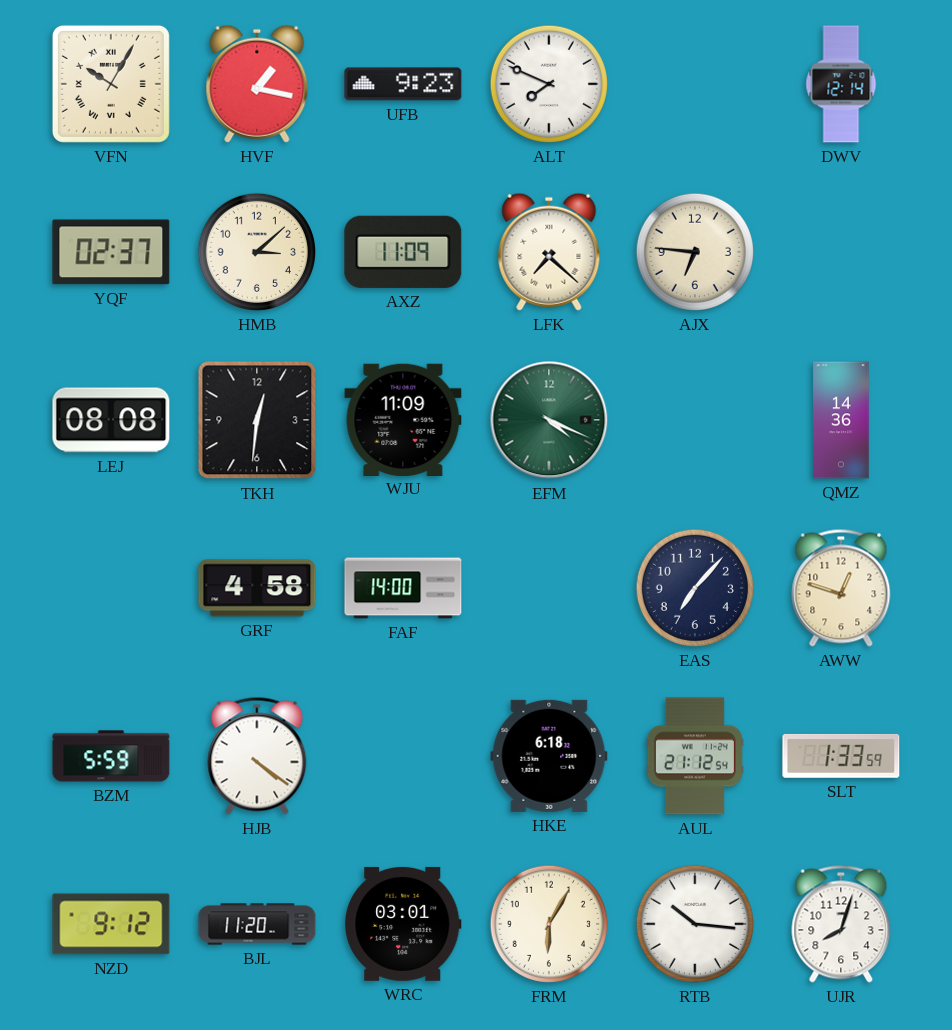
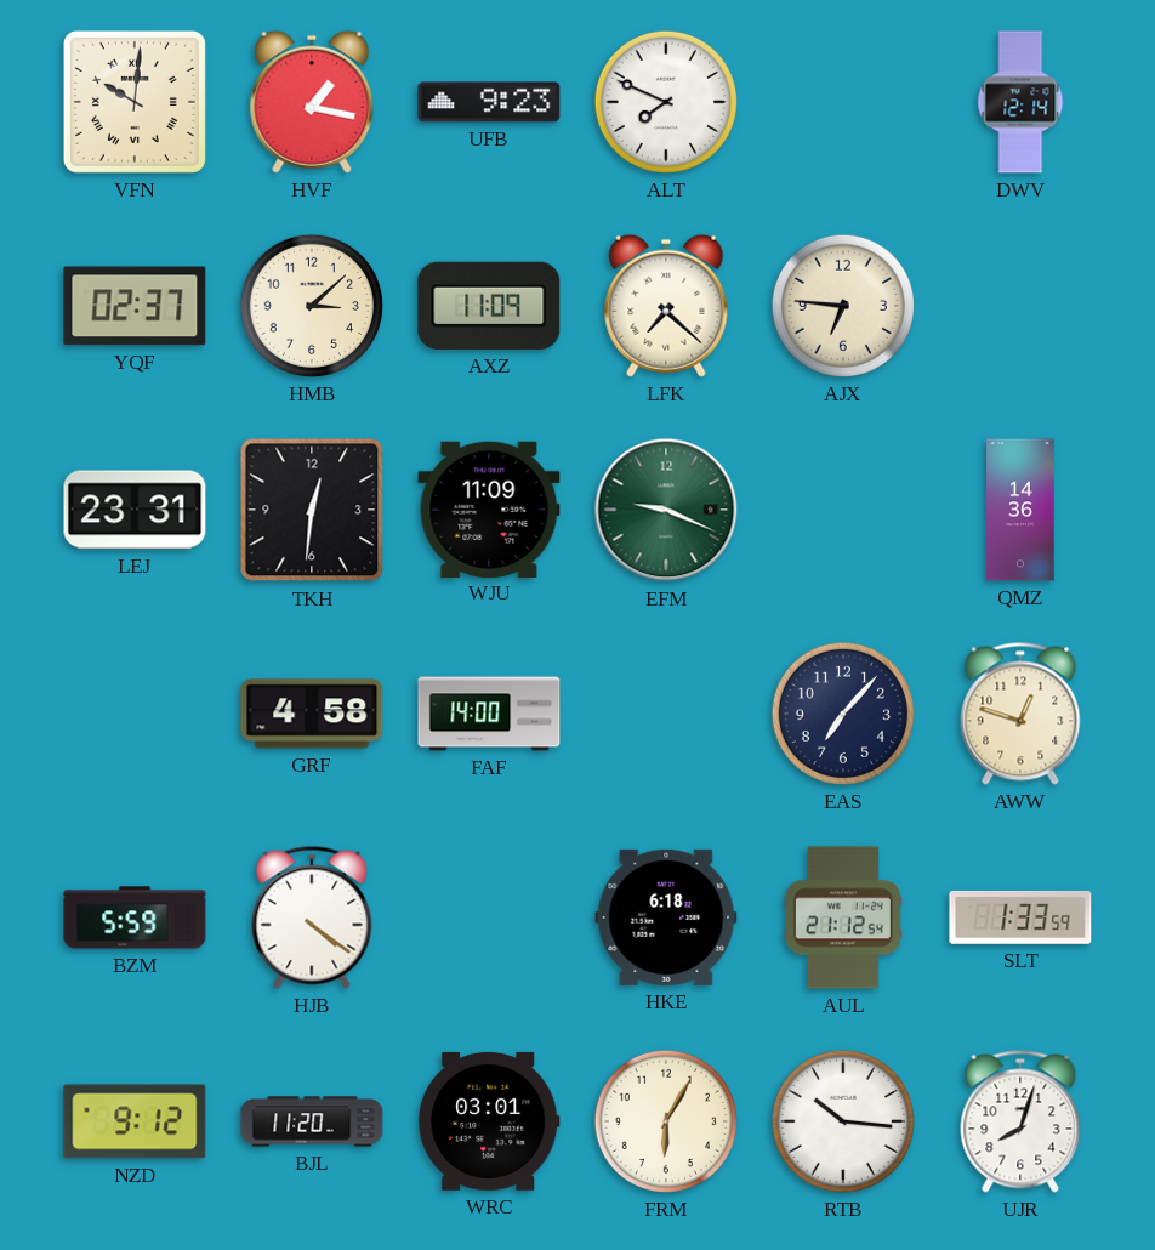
VFN: 10:05 -> 10:01
LEJ: 08:08 -> 23:31
EFM: 4:19 -> 9:19
